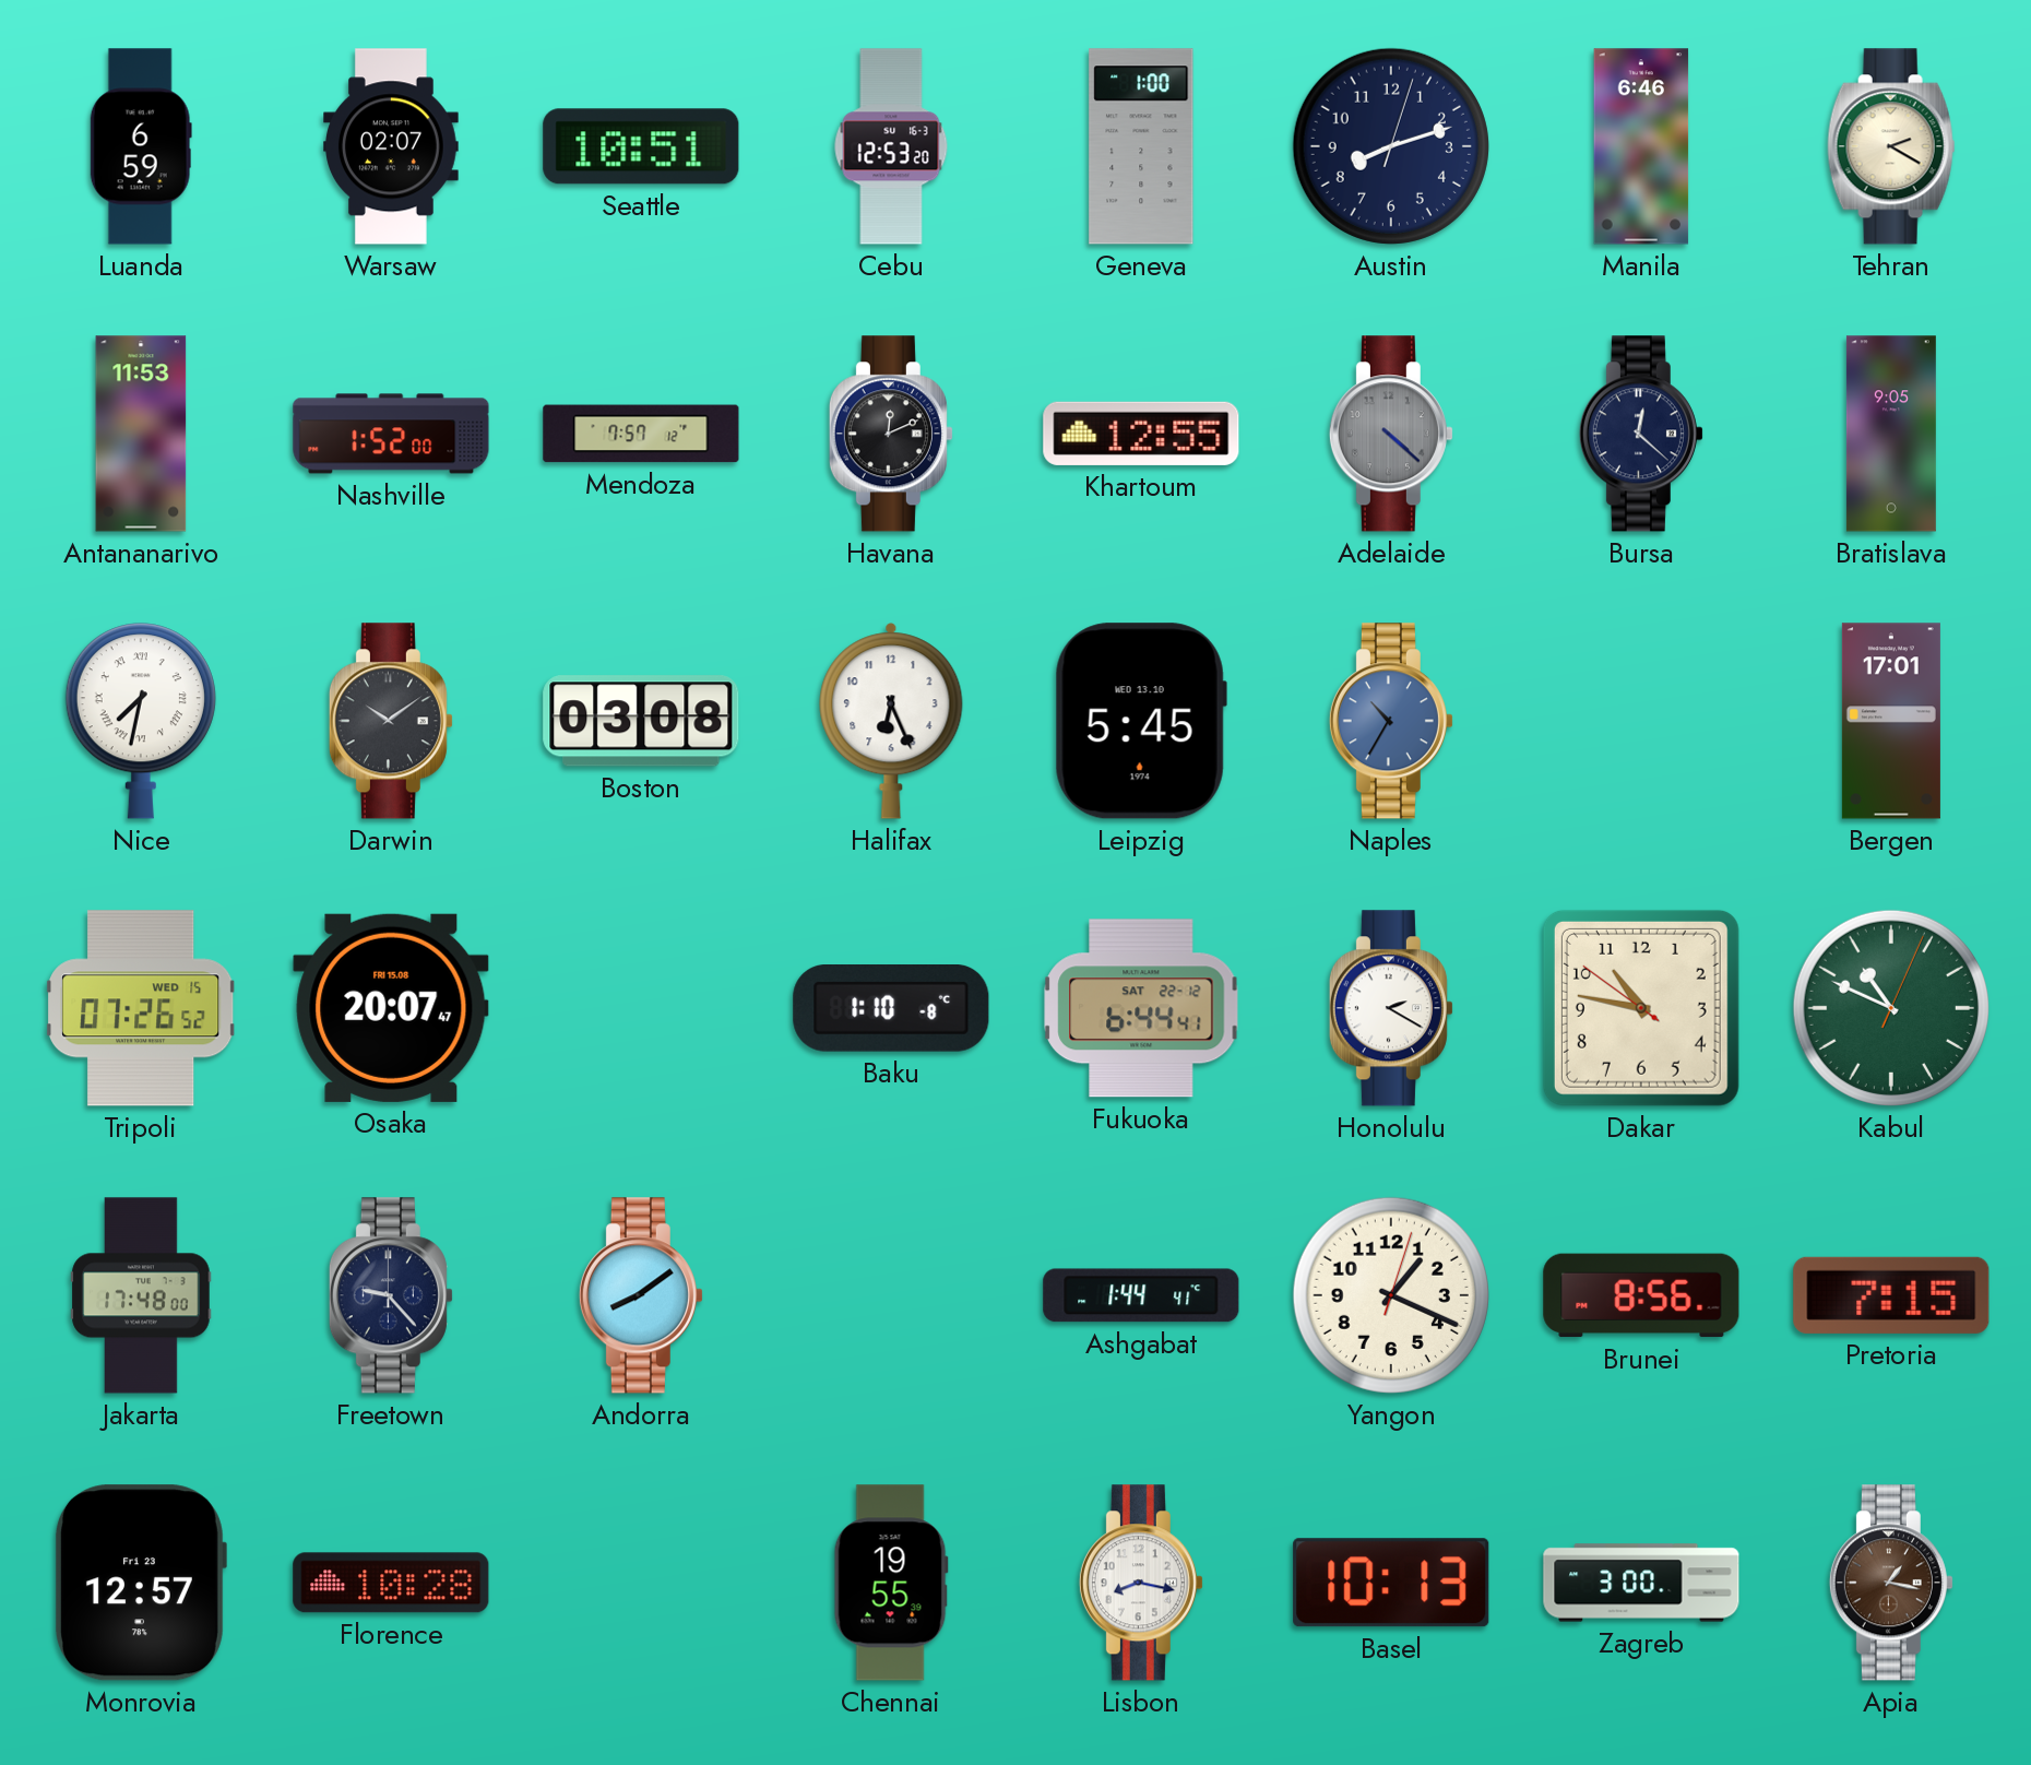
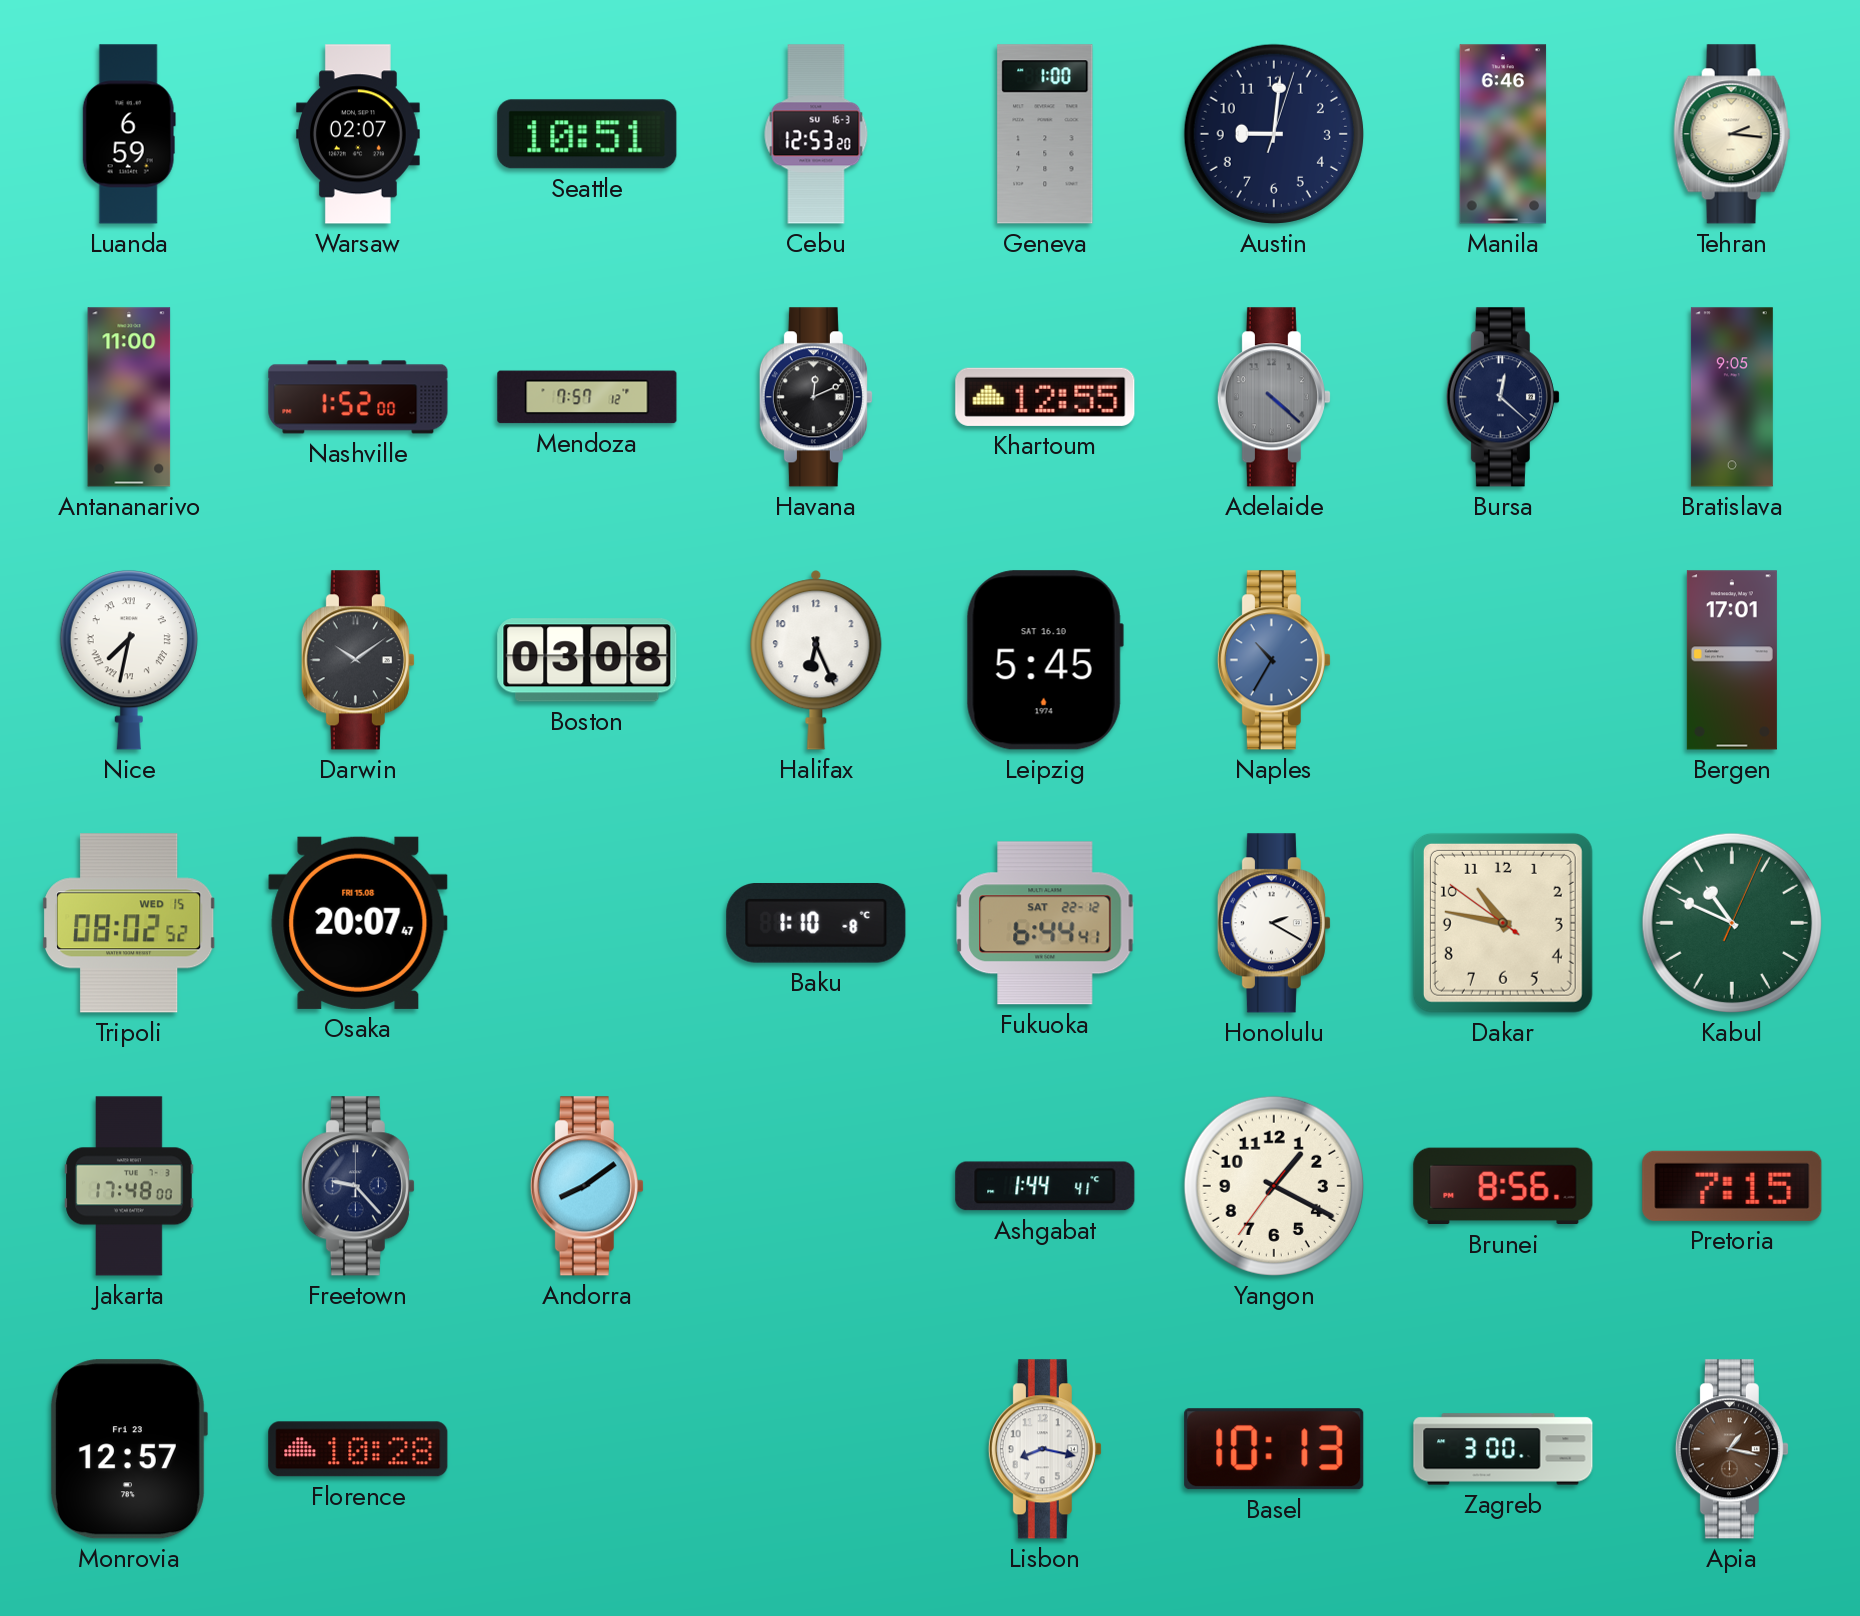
Austin: 8:12 -> 9:01
Tehran: 2:20 -> 2:16
Antananarivo: 11:53 -> 11:00
Leipzig date: WED 13.10 -> SAT 16.10
Tripoli: 07:26 -> 08:02
Yangon: 1:19:03 -> 1:19:36
Chennai: 19:55 -> none
